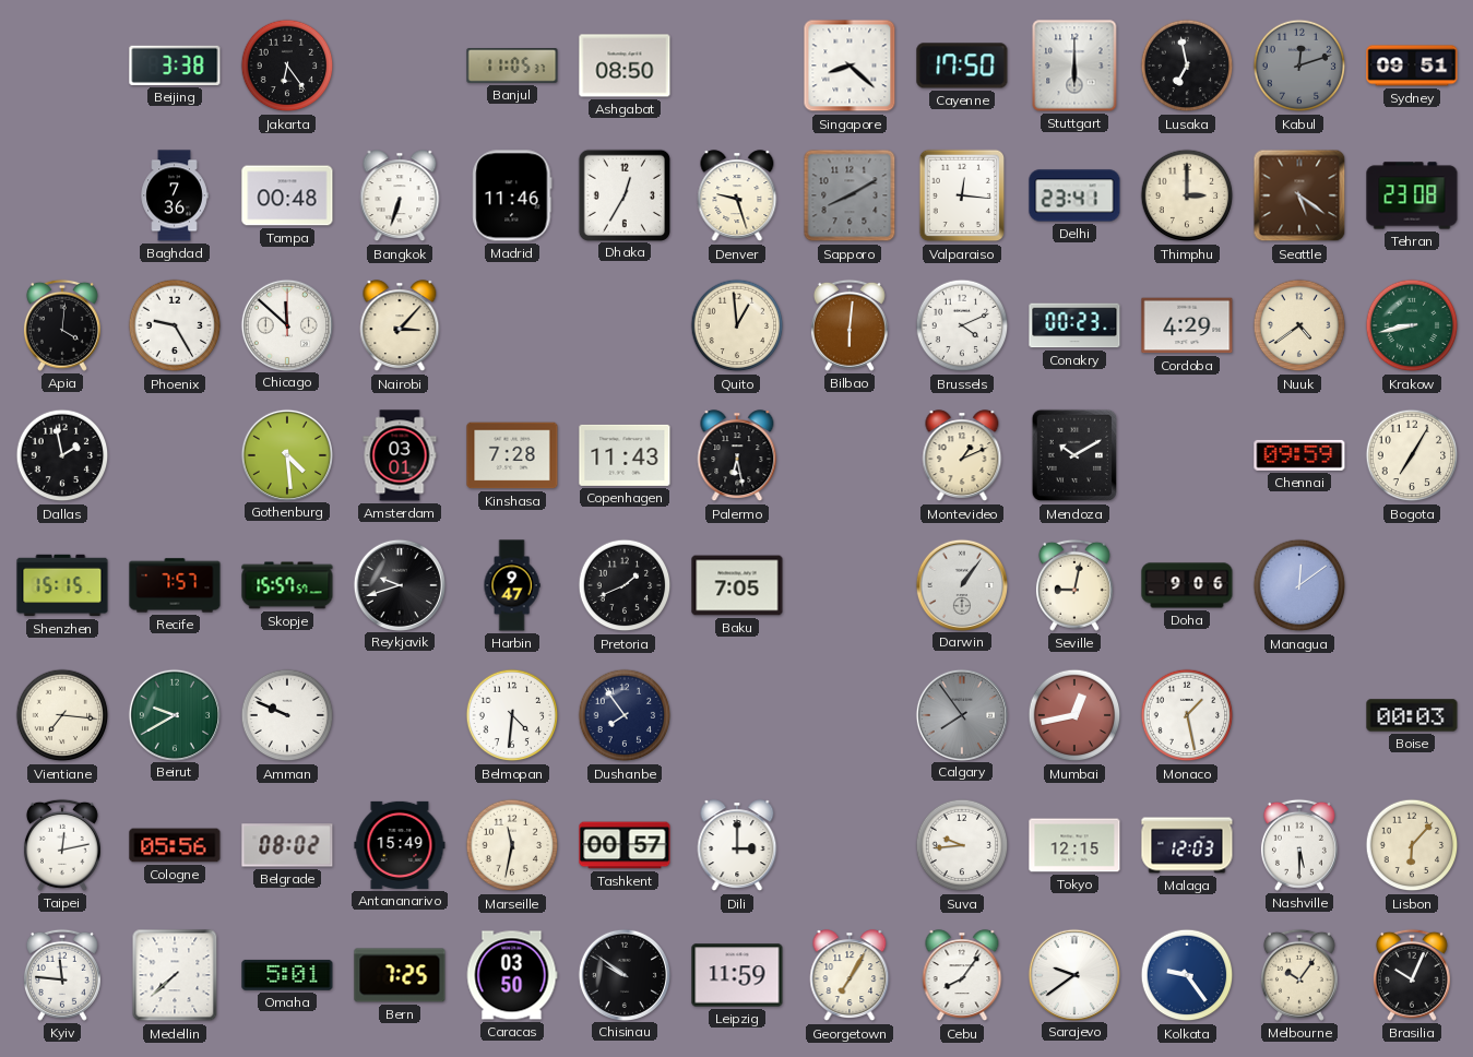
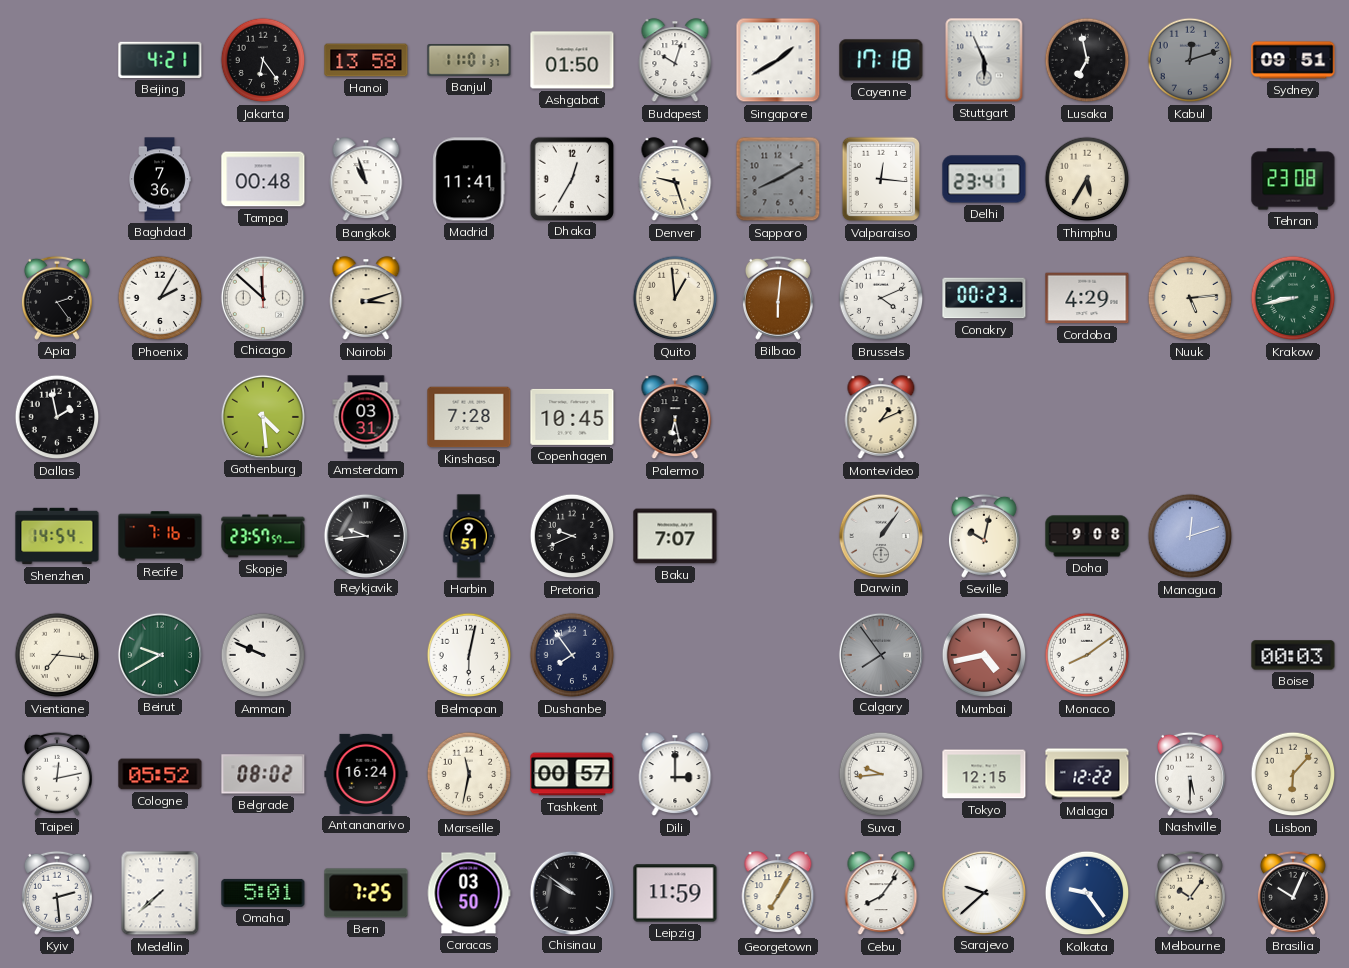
Beijing: 3:38 -> 4:21
Hanoi: none -> 13:58
Banjul: 11:05 -> 11:01
Ashgabat: 08:50 -> 01:50
Budapest: none -> 10:03
Singapore: 8:22 -> 1:40
Cayenne: 17:50 -> 17:18
Stuttgart: 6:00 -> 5:56
Bangkok: 6:33 -> 10:57
Madrid: 11:46 -> 11:41
Thimphu: 3:00 -> 5:35
Seattle: 5:21 -> none
Apia: 4:01 -> 2:24
Phoenix: 9:25 -> 2:05
Nairobi: 3:07 -> 3:12
Nuuk: 4:39 -> 5:14
Amsterdam: 03:01 -> 03:31
Copenhagen: 11:43 -> 10:45
Mendoza: 10:10 -> none
Chennai: 09:59 -> none
Bogota: 7:05 -> none
Shenzhen: 15:15 -> 14:54
Recife: 7:57 -> 7:16
Skopje: 15:57 -> 23:57
Reykjavik: 9:42 -> 9:44
Harbin: 9:47 -> 9:51
Pretoria: 1:41 -> 9:41
Baku: 7:05 -> 7:07
Seville: 9:02 -> 10:02
Doha: 9:06 -> 9:08
Managua: 12:09 -> 12:12
Belmopan: 4:31 -> 6:02
Mumbai: 12:43 -> 4:43
Monaco: 1:28 -> 8:09
Cologne: 05:56 -> 05:52
Antananarivo: 15:49 -> 16:24
Malaga: 12:03 -> 12:22
Kyiv: 11:46 -> 2:29
Sarajevo: 9:39 -> 9:38
